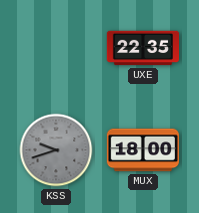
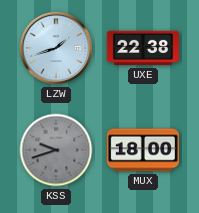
LZW: none -> 1:42
UXE: 22:35 -> 22:38
